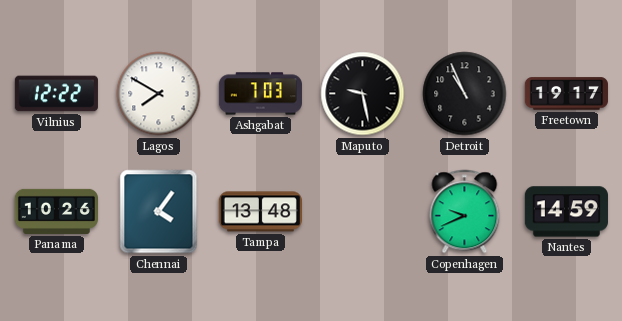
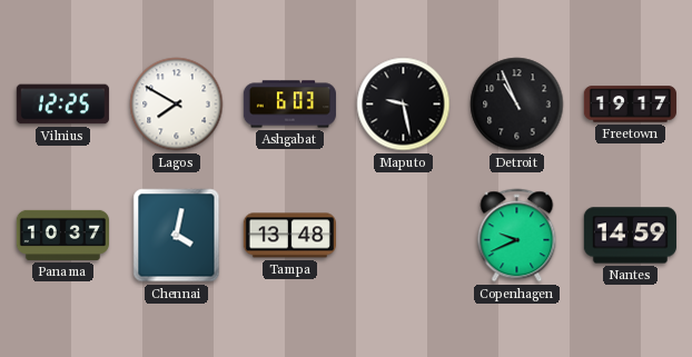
Vilnius: 12:22 -> 12:25
Ashgabat: 7:03 -> 6:03
Panama: 10:26 -> 10:37
Chennai: 4:06 -> 4:02
